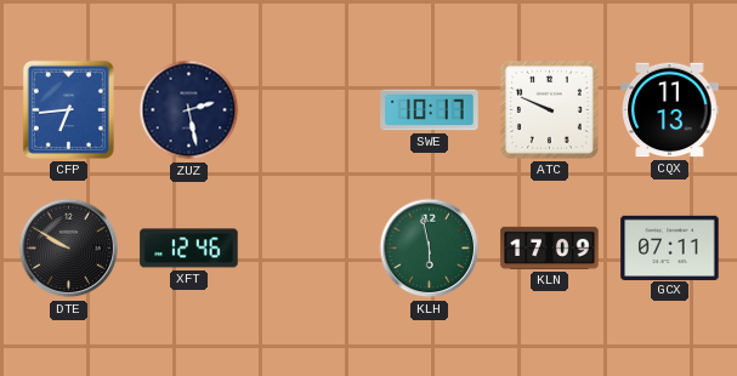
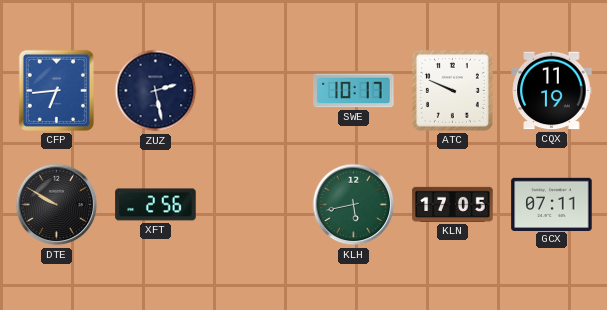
CQX: 11:13 -> 11:19
XFT: 12:46 -> 2:56
KLH: 5:58 -> 5:43
KLN: 17:09 -> 17:05
